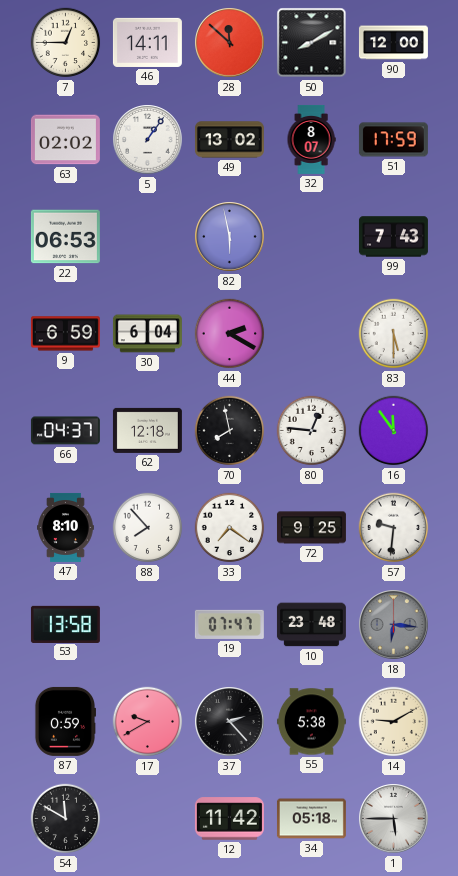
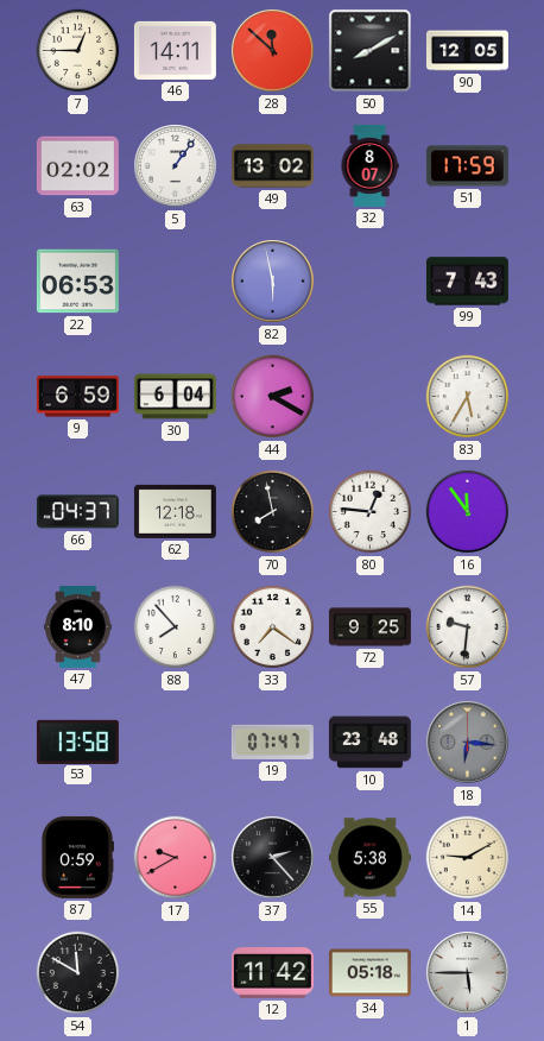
90: 12:00 -> 12:05
83: 5:30 -> 5:35
